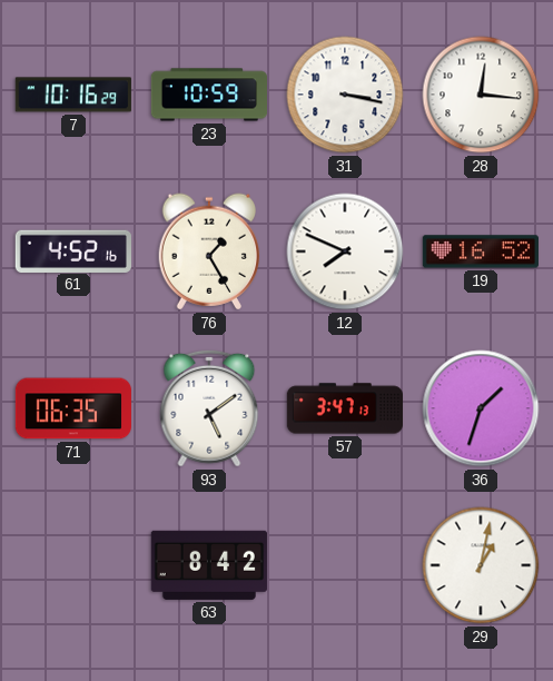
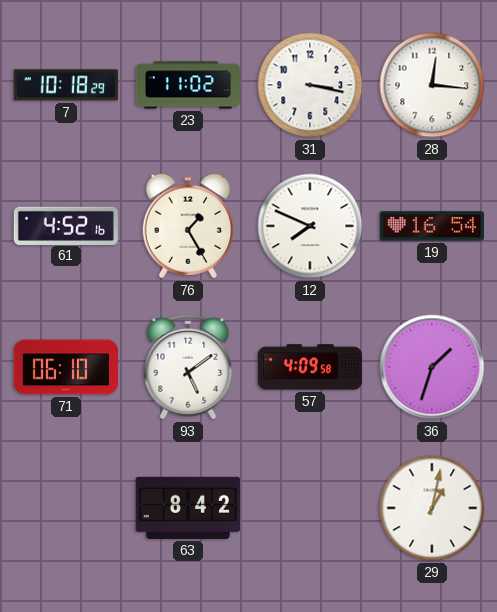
7: 10:16 -> 10:18
23: 10:59 -> 11:02
19: 16:52 -> 16:54
71: 06:35 -> 06:10
57: 3:47 -> 4:09
